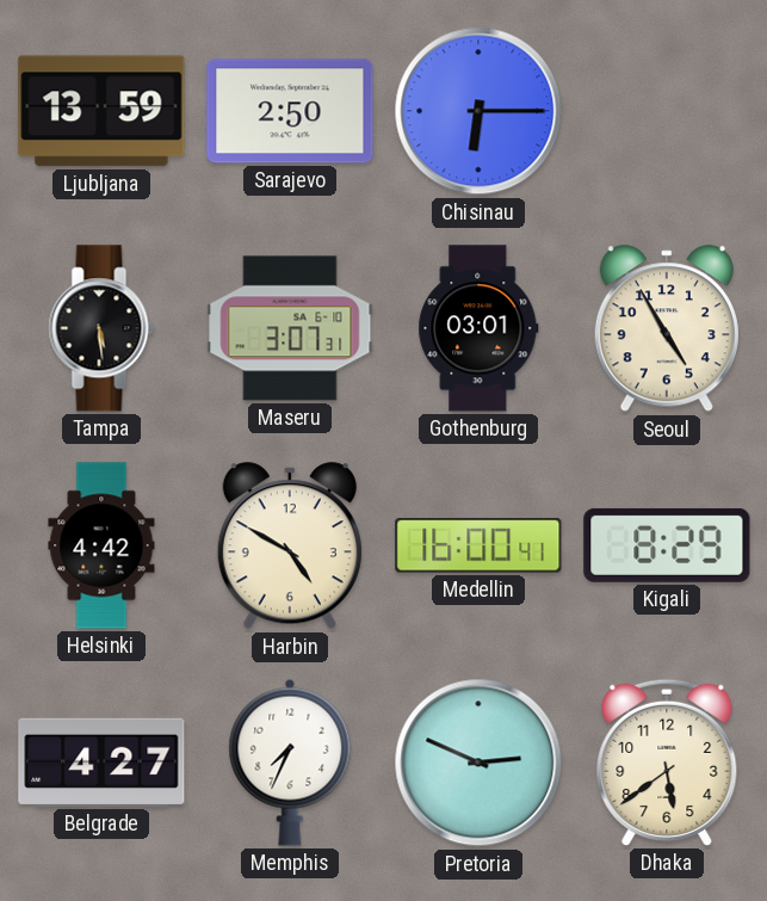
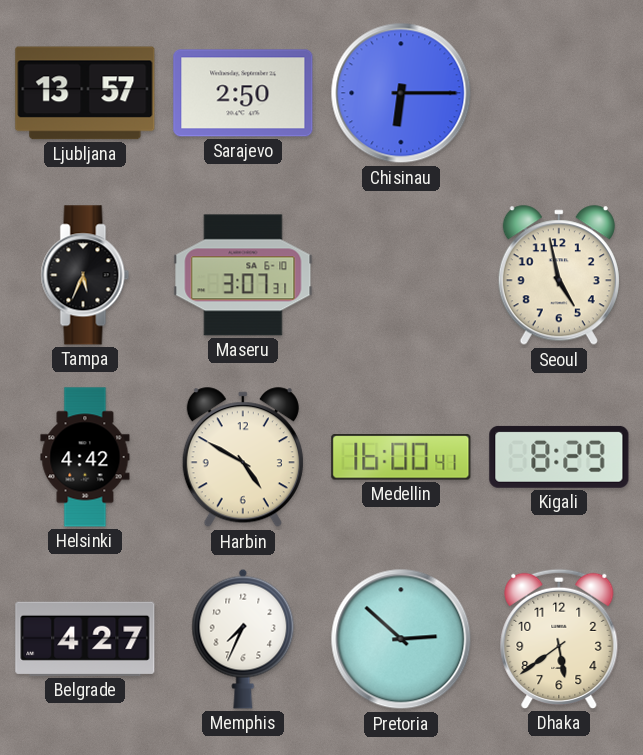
Ljubljana: 13:59 -> 13:57
Tampa: 5:29 -> 5:34
Gothenburg: 03:01 -> none
Seoul: 4:55 -> 4:58
Pretoria: 2:49 -> 2:52
